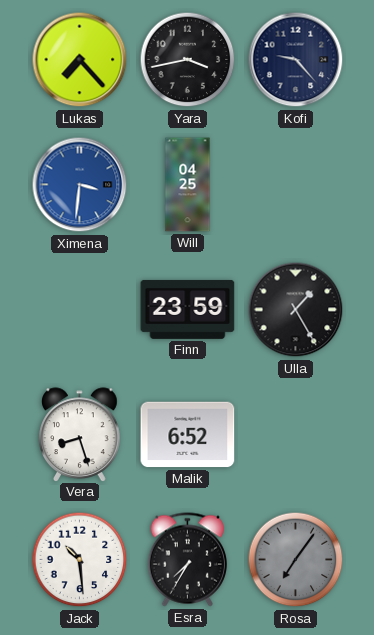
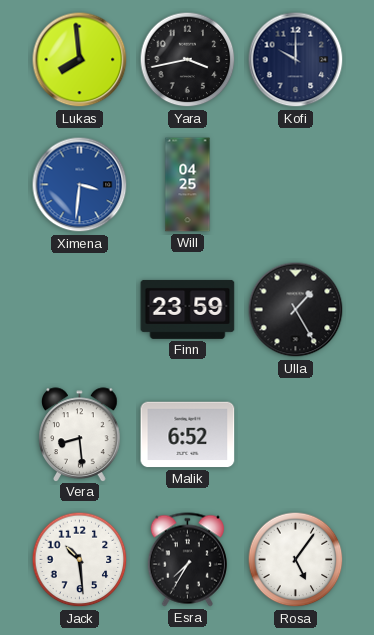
Lukas: 7:23 -> 7:59
Kofi: 9:23 -> 10:00
Vera: 8:27 -> 8:29
Rosa: 7:06 -> 5:06
Rosa dial: grey -> white
